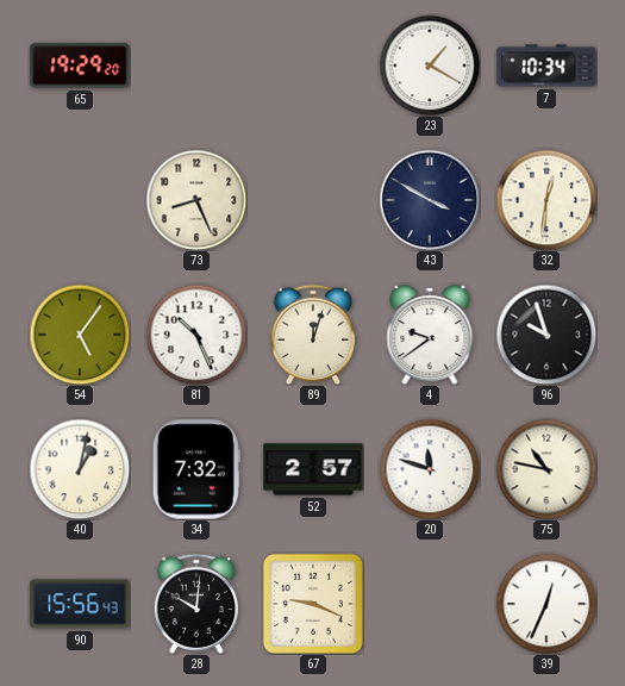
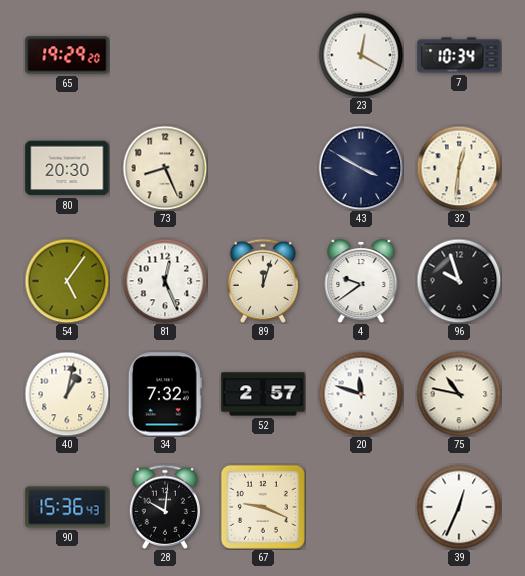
23: 1:20 -> 12:20
80: none -> 20:30
81: 10:26 -> 12:26
90: 15:56 -> 15:36
